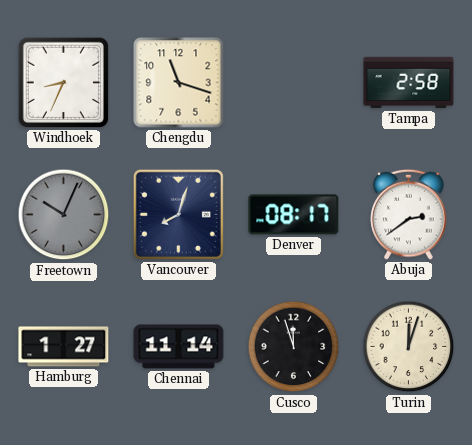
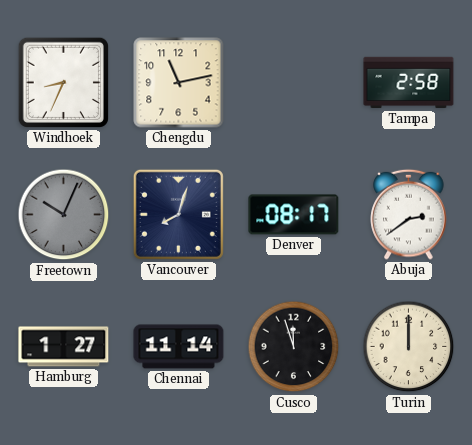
Chengdu: 11:18 -> 11:13
Turin: 12:03 -> 12:00
